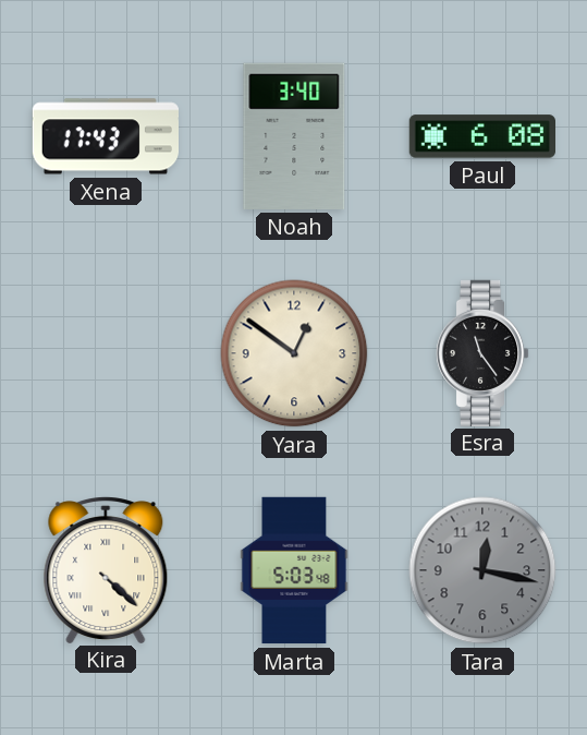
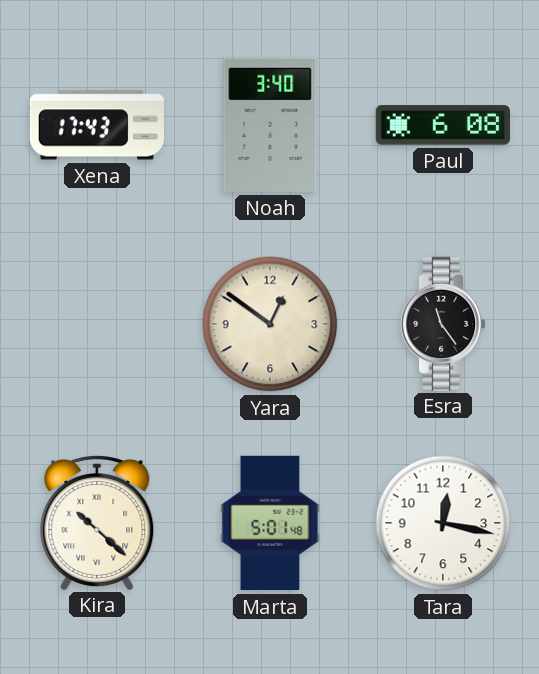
Kira: 4:22 -> 10:22
Marta: 5:03 -> 5:01
Tara dial: grey -> white
